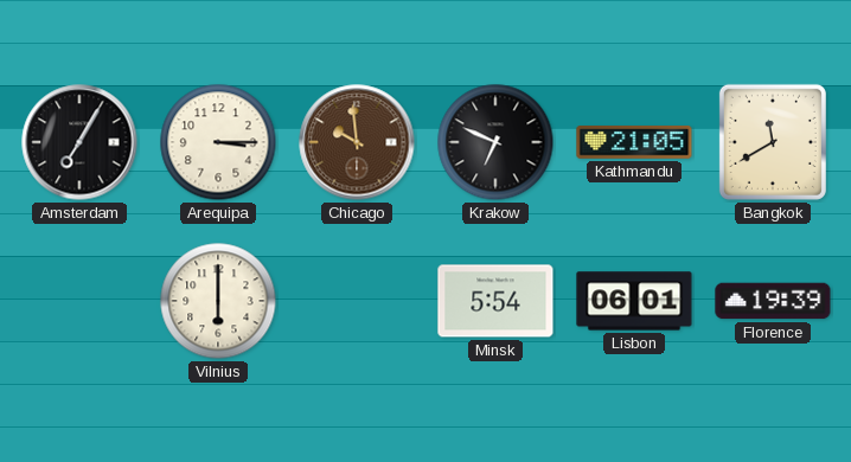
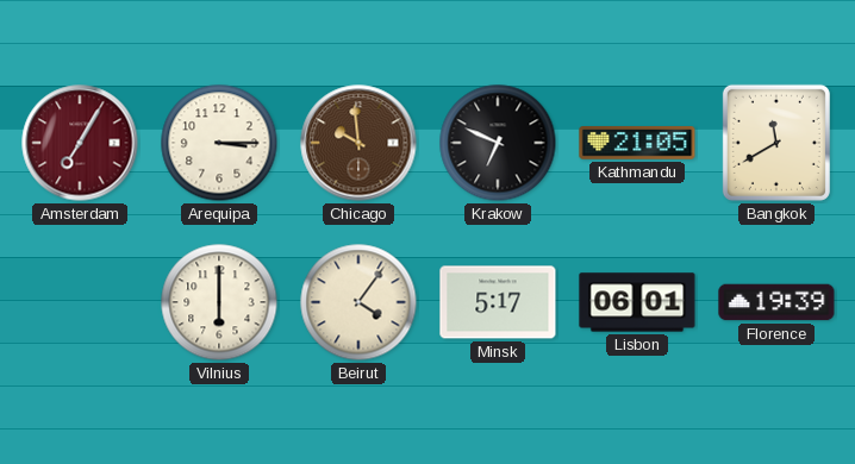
Amsterdam dial: black -> burgundy
Beirut: none -> 4:06
Minsk: 5:54 -> 5:17
